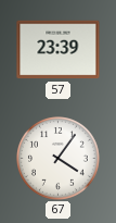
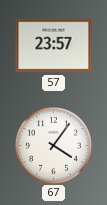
57: 23:39 -> 23:57
